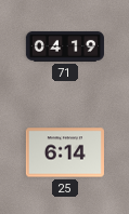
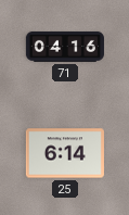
71: 04:19 -> 04:16
